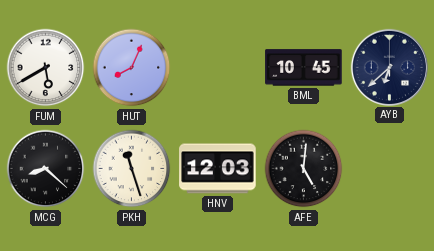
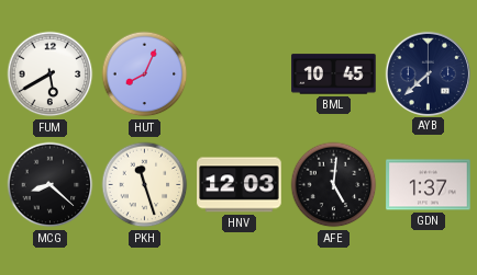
AYB: 6:38 -> 7:38
GDN: none -> 1:37
